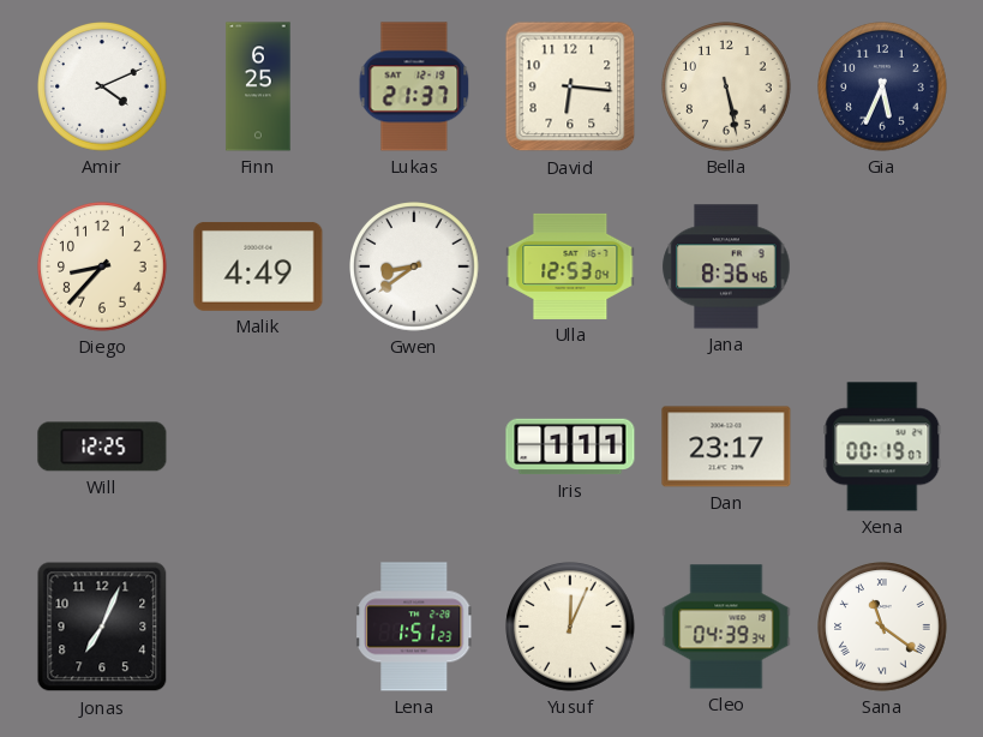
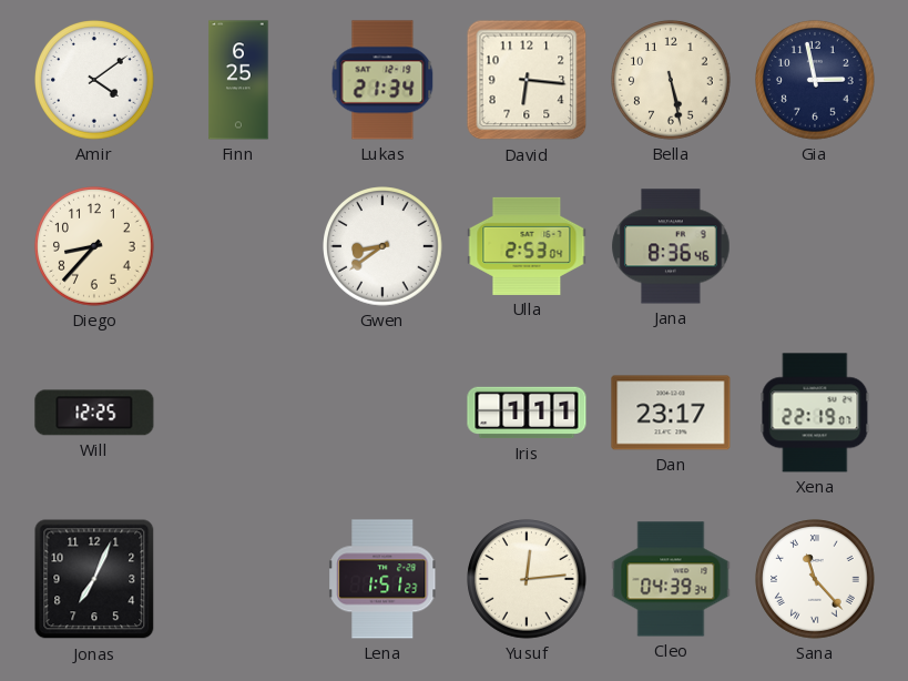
Amir: 4:11 -> 4:09
Lukas: 21:37 -> 21:34
Gia: 5:34 -> 2:58
Malik: 4:49 -> none
Ulla: 12:53 -> 2:53
Xena: 00:19 -> 22:19
Yusuf: 12:04 -> 12:14
Sana: 11:21 -> 11:23
